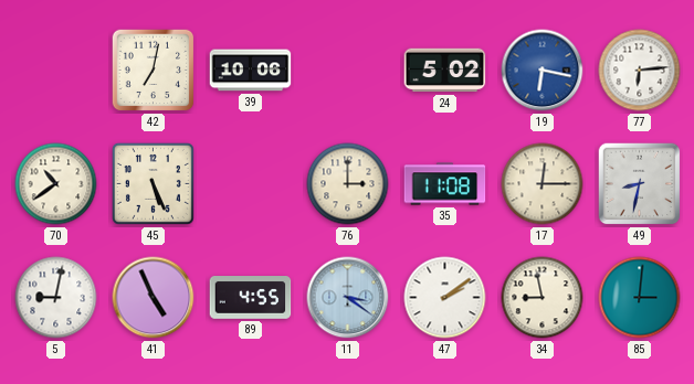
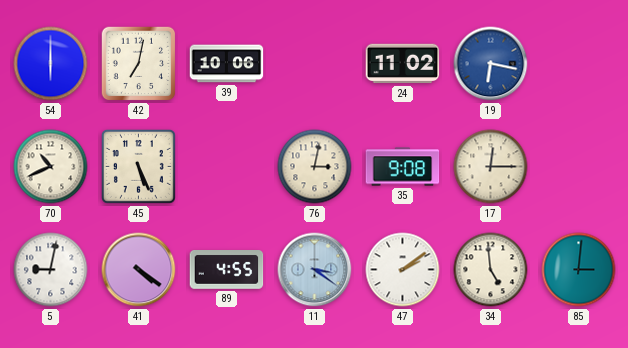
54: none -> 6:00
24: 5:02 -> 11:02
77: 6:14 -> none
70: 10:39 -> 10:41
76: 3:00 -> 3:02
35: 11:08 -> 9:08
49: 8:32 -> none
41: 4:56 -> 4:21
34: 8:58 -> 4:59
